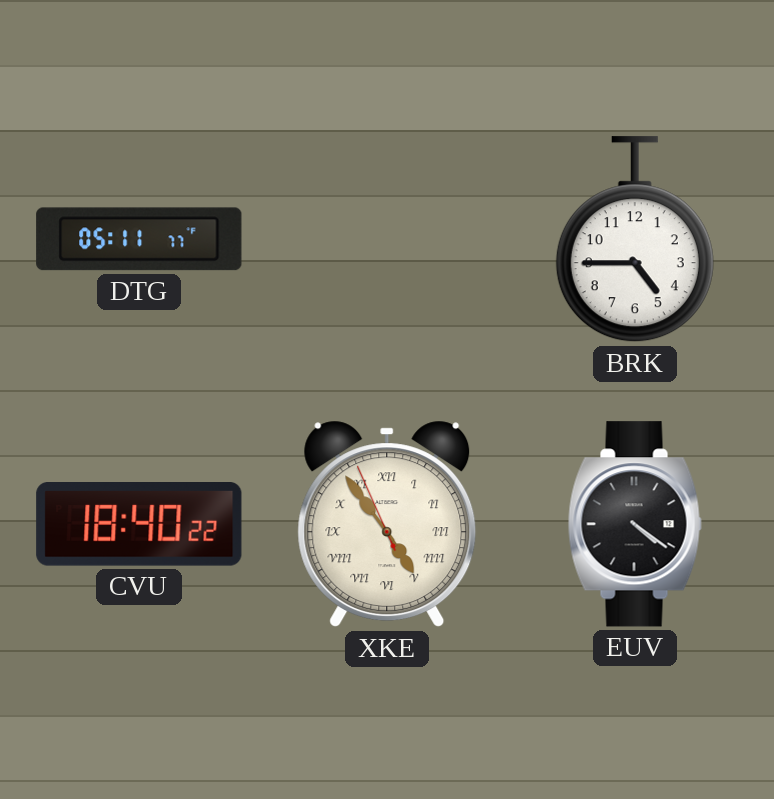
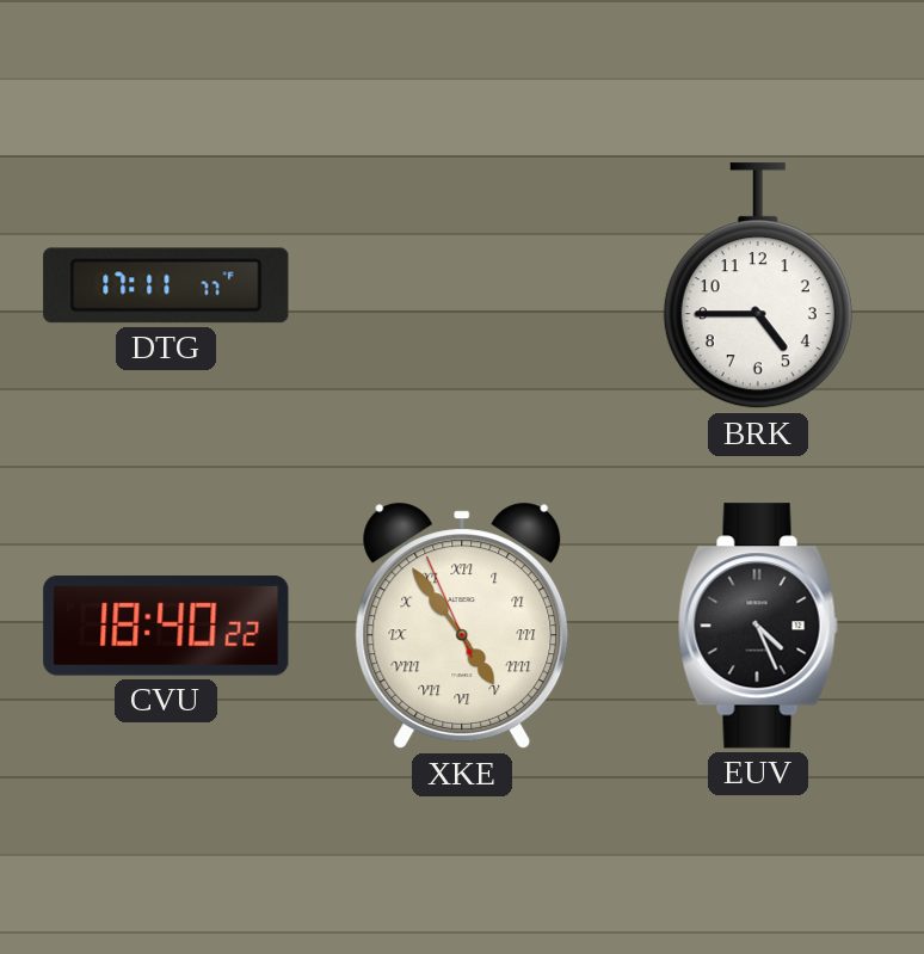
DTG: 05:11 -> 17:11
EUV: 4:21 -> 4:26
